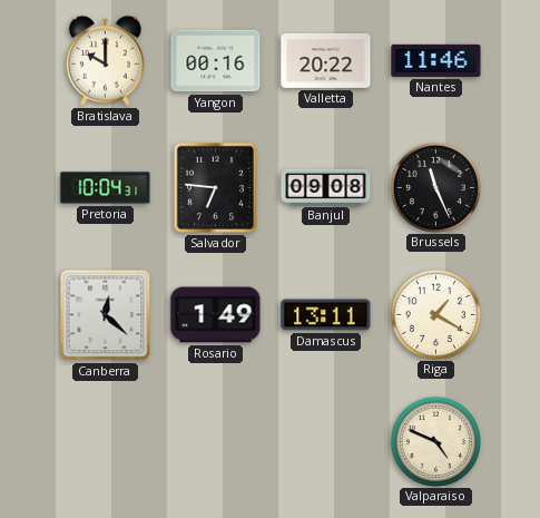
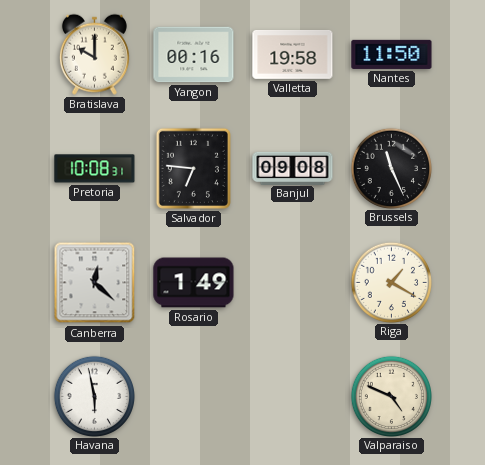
Valletta: 20:22 -> 19:58
Nantes: 11:46 -> 11:50
Pretoria: 10:04 -> 10:08
Damascus: 13:11 -> none
Havana: none -> 5:58
